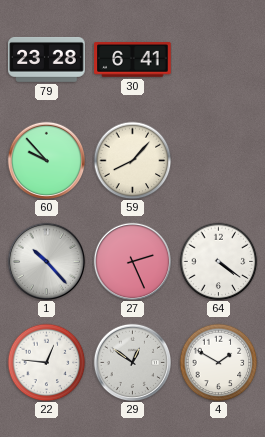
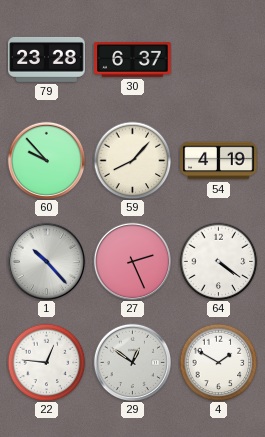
30: 6:41 -> 6:37
54: none -> 4:19
